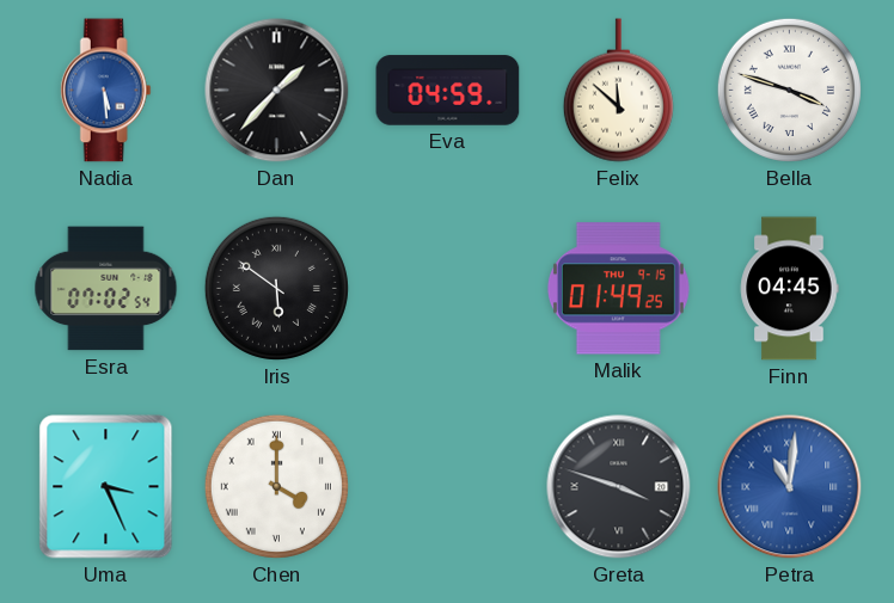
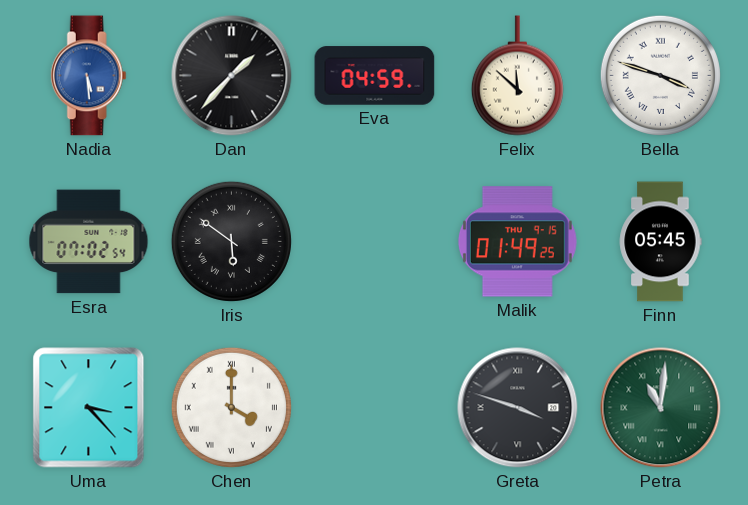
Finn: 04:45 -> 05:45
Uma: 3:26 -> 3:23
Petra dial: blue -> green
